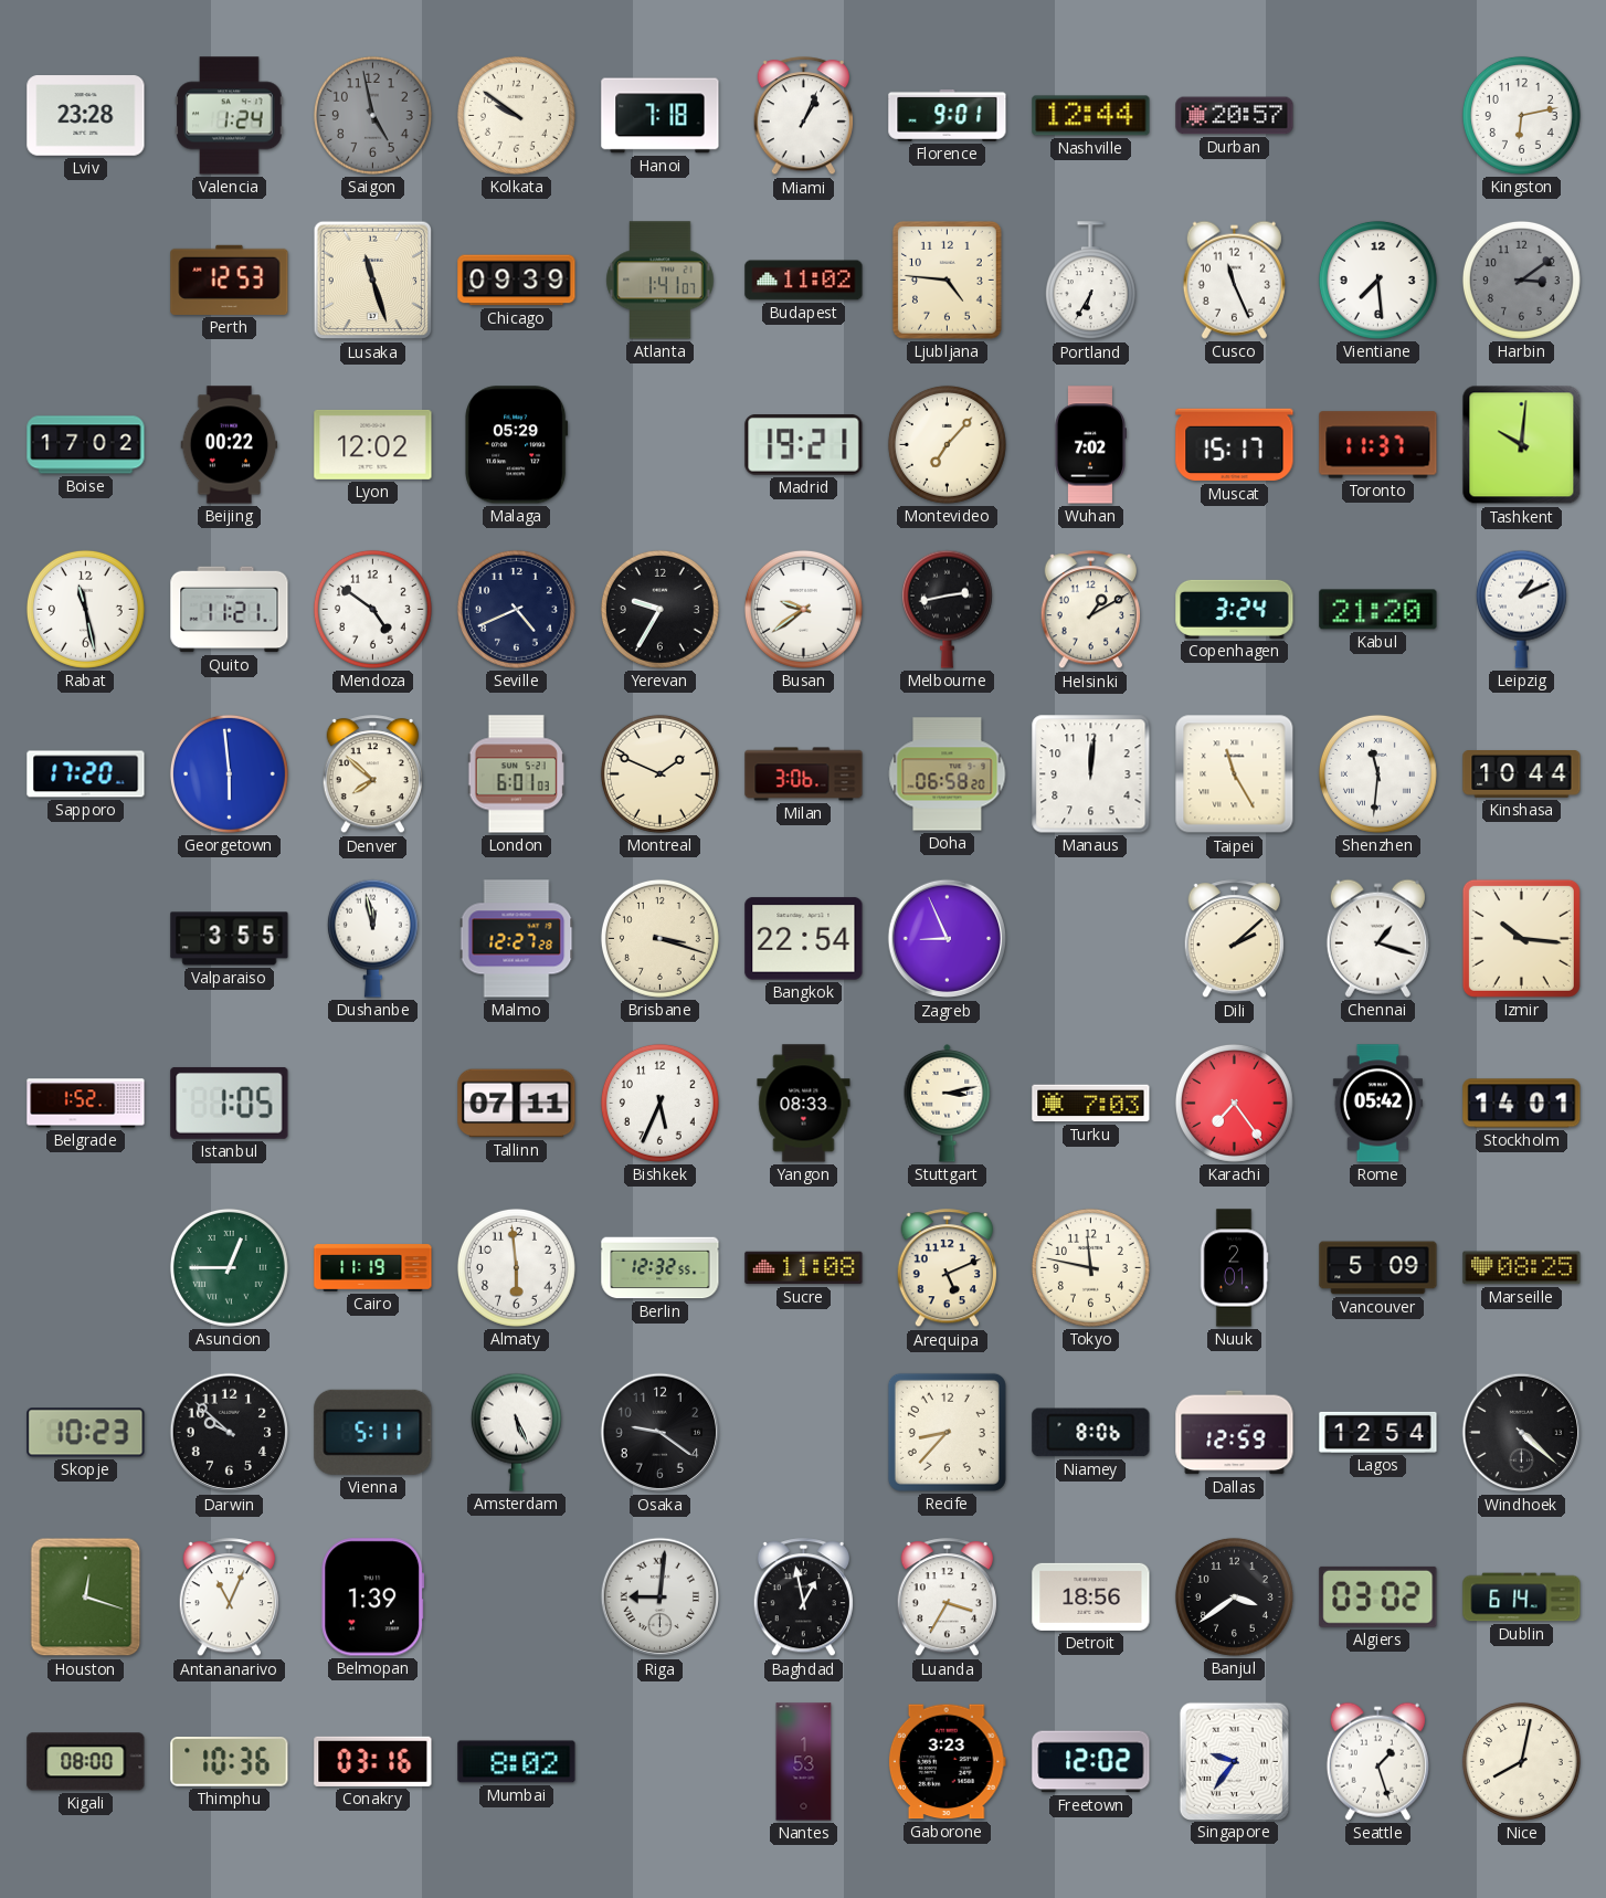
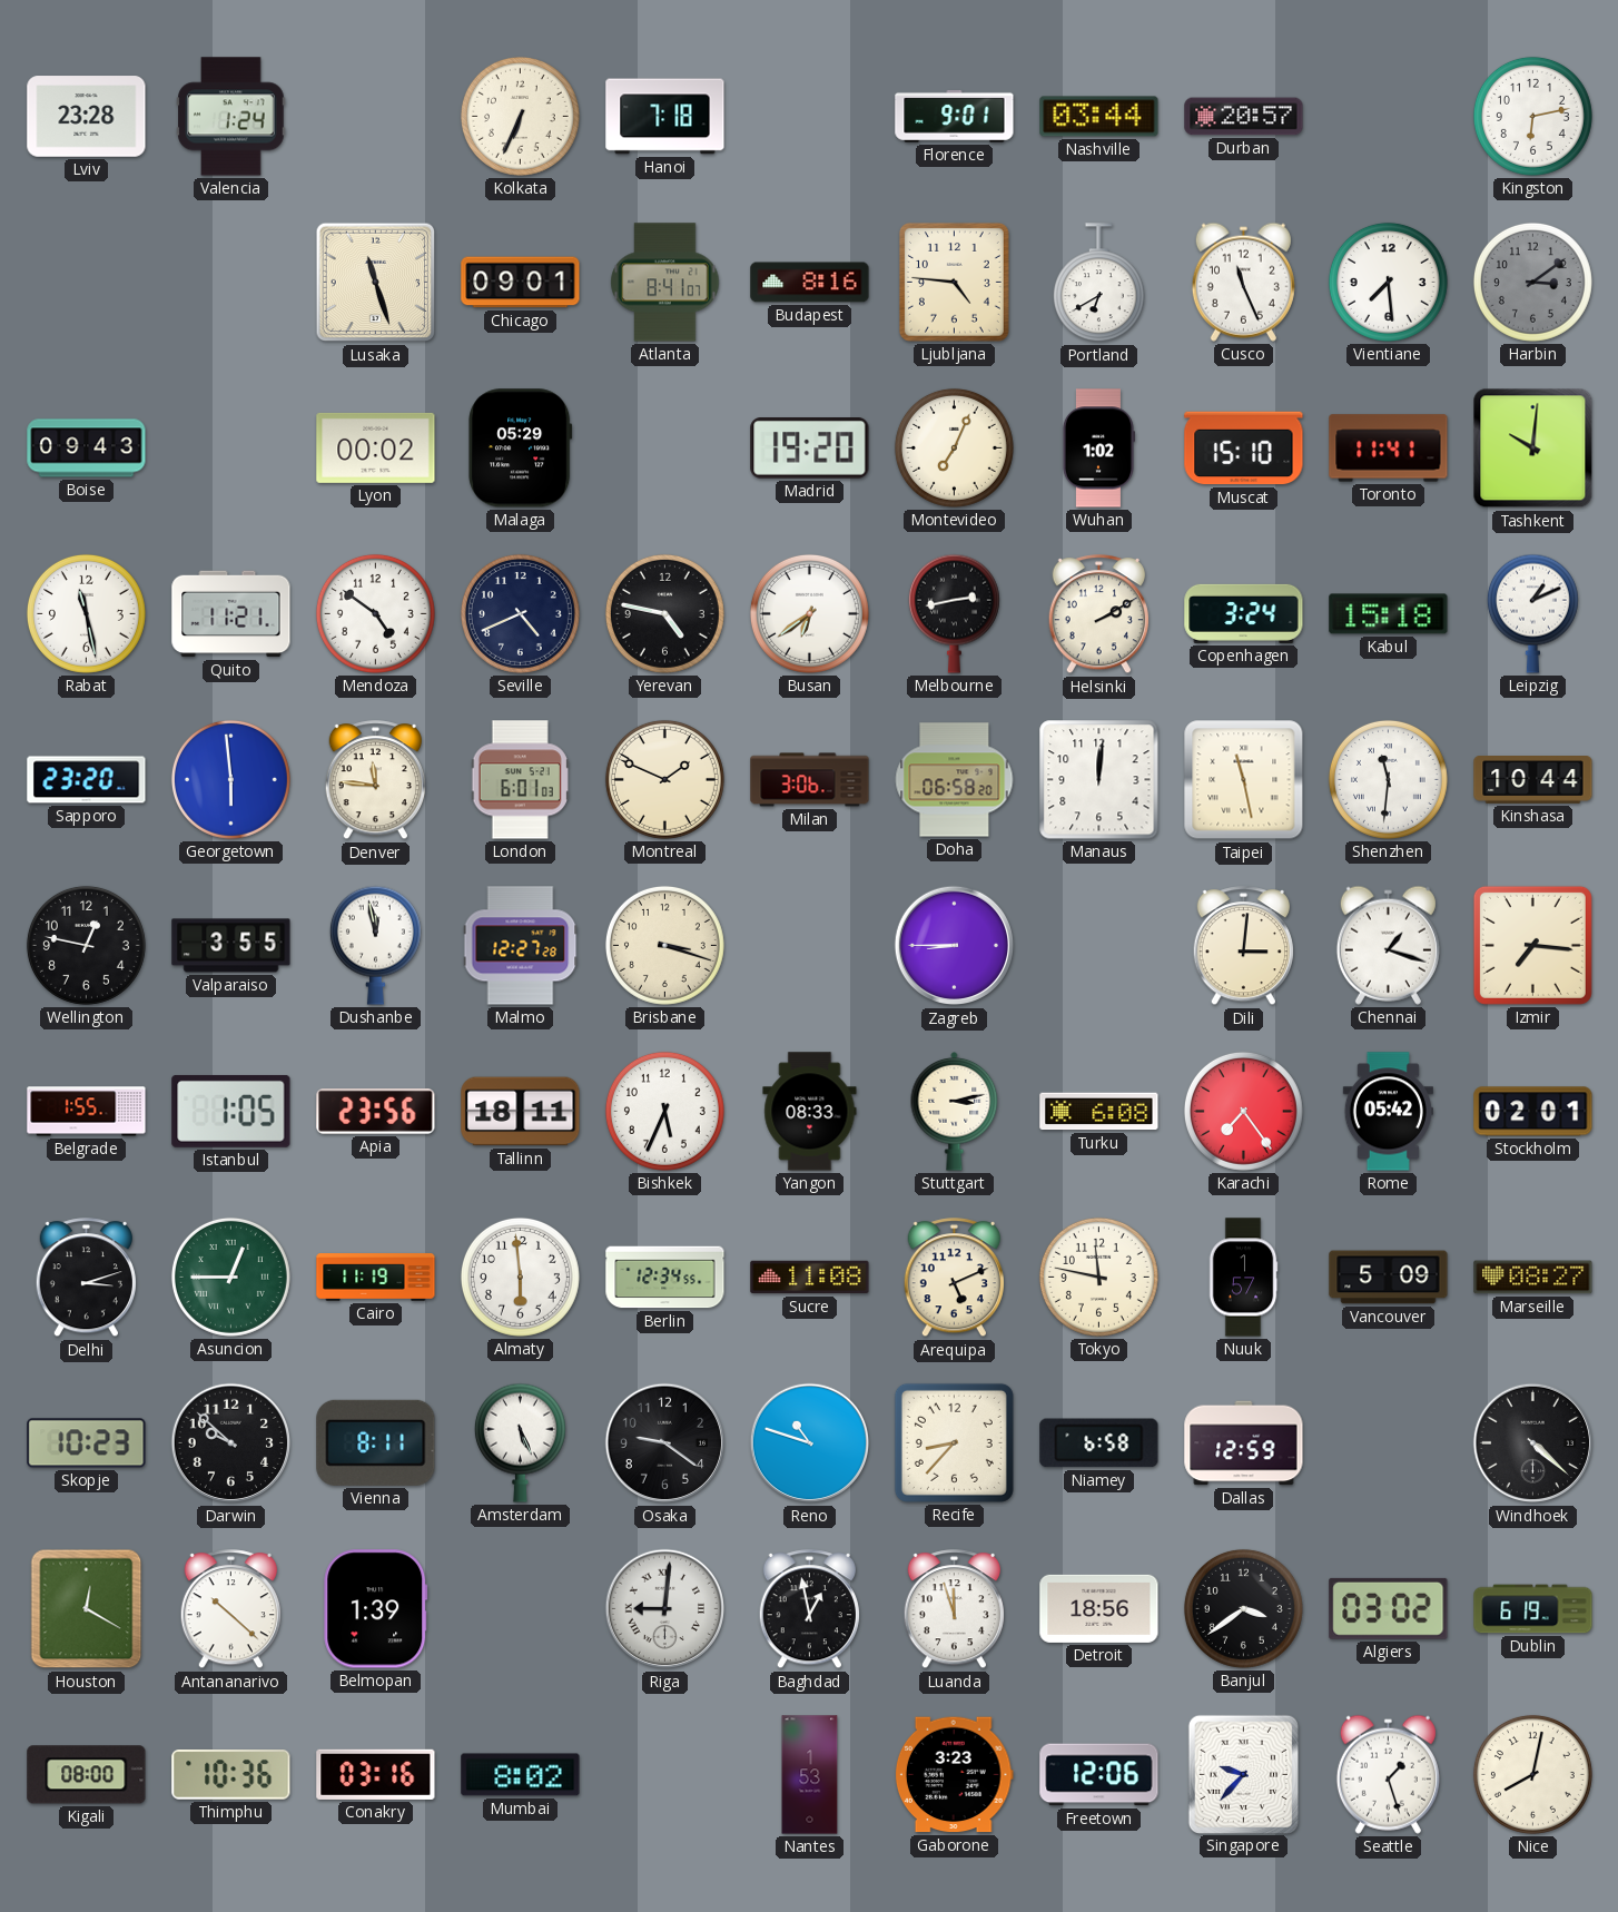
Saigon: 4:58 -> none
Kolkata: 9:51 -> 6:34
Miami: 1:04 -> none
Nashville: 12:44 -> 03:44
Perth: 12:53 -> none
Chicago: 09:39 -> 09:01
Atlanta: 1:41 -> 8:41
Budapest: 11:02 -> 8:16
Portland: 6:35 -> 6:40
Boise: 17:02 -> 09:43
Beijing: 00:22 -> none
Lyon: 12:02 -> 00:02
Madrid: 19:21 -> 19:20
Montevideo: 7:07 -> 7:04
Wuhan: 7:02 -> 1:02
Muscat: 15:17 -> 15:10
Toronto: 11:37 -> 11:41
Yerevan: 9:35 -> 4:47
Busan: 9:39 -> 6:39
Helsinki: 1:10 -> 2:10
Kabul: 21:20 -> 15:18
Sapporo: 17:20 -> 23:20
Denver: 7:52 -> 11:46
Taipei: 11:25 -> 11:28
Wellington: none -> 12:47
Bangkok: 22:54 -> none
Zagreb: 8:56 -> 8:45
Dili: 2:08 -> 3:01
Izmir: 10:16 -> 7:16
Belgrade: 1:52 -> 1:55
Apia: none -> 23:56
Tallinn: 07:11 -> 18:11
Turku: 7:03 -> 6:08
Stockholm: 14:01 -> 02:01
Delhi: none -> 3:12
Berlin: 12:32 -> 12:34
Nuuk: 2:01 -> 1:57
Marseille: 08:25 -> 08:27
Vienna: 5:11 -> 8:11
Reno: none -> 10:48
Niamey: 8:06 -> 6:58
Lagos: 12:54 -> none
Houston: 12:18 -> 12:20
Antananarivo: 11:04 -> 10:22
Luanda: 3:35 -> 11:57
Dublin: 6:14 -> 6:19
Freetown: 12:02 -> 12:06
Singapore: 9:36 -> 9:37
